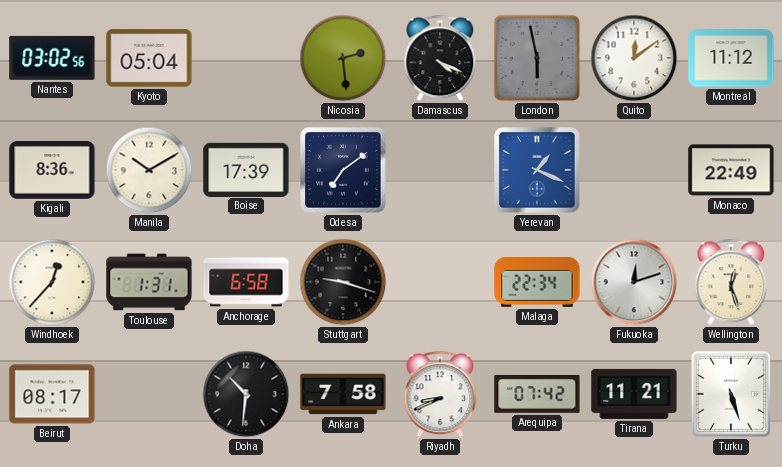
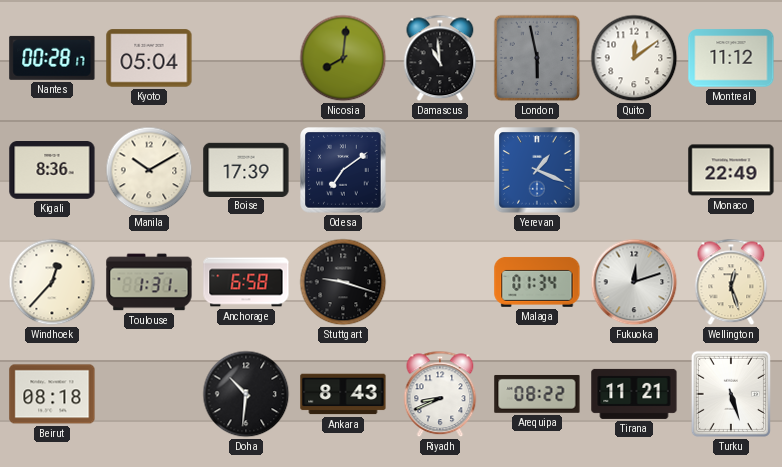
Nantes: 03:02 -> 00:28
Nicosia: 2:29 -> 8:01
Damascus: 4:19 -> 10:59
Malaga: 22:34 -> 01:34
Beirut: 08:17 -> 08:18
Ankara: 7:58 -> 8:43
Arequipa: 07:42 -> 08:22
